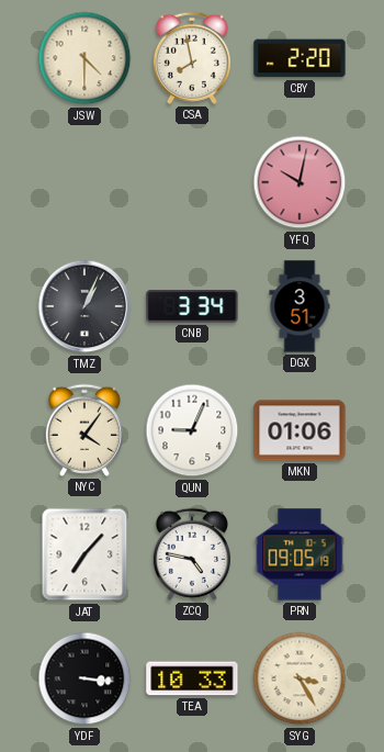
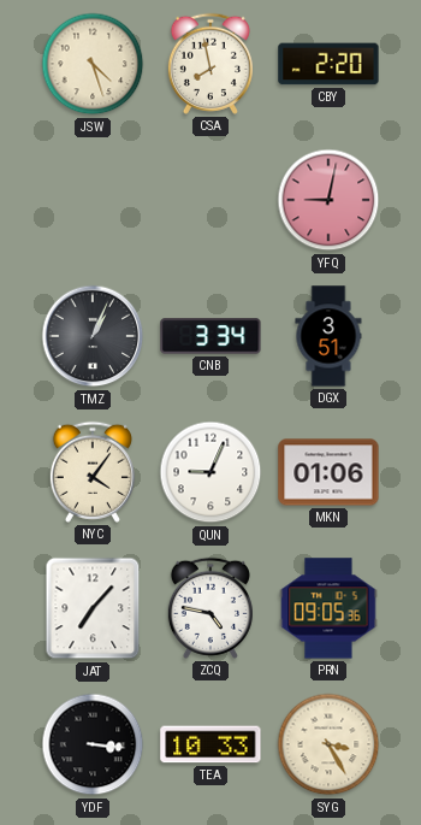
JSW: 4:30 -> 4:27
YFQ: 10:02 -> 9:02
PRN: 09:05:19 -> 09:05:36
